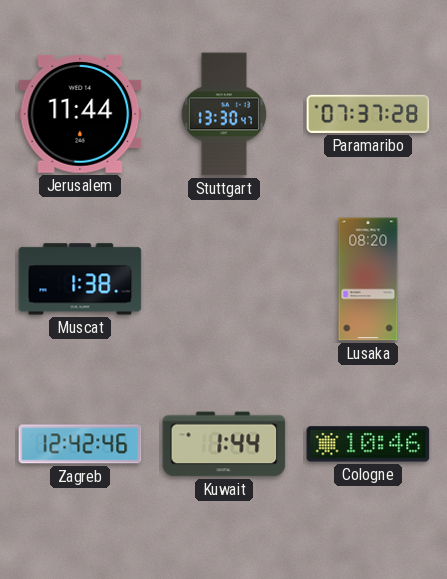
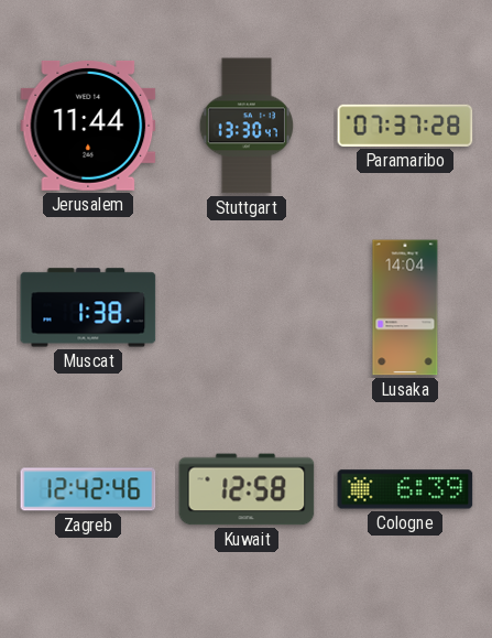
Lusaka: 08:20 -> 14:04
Kuwait: 1:44 -> 12:58
Cologne: 10:46 -> 6:39
